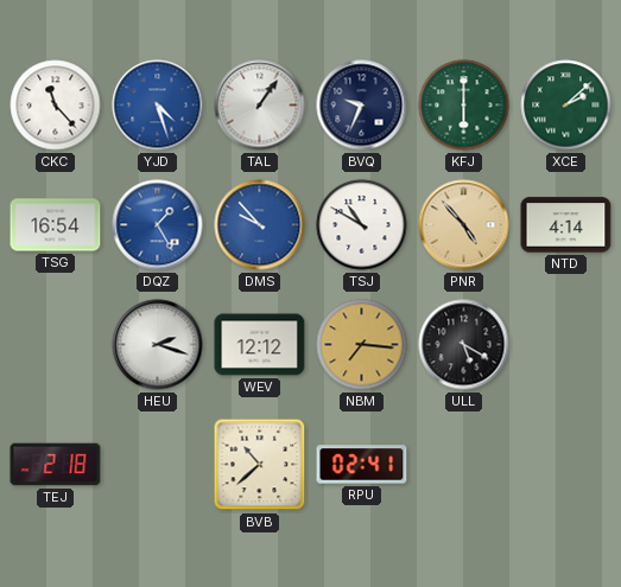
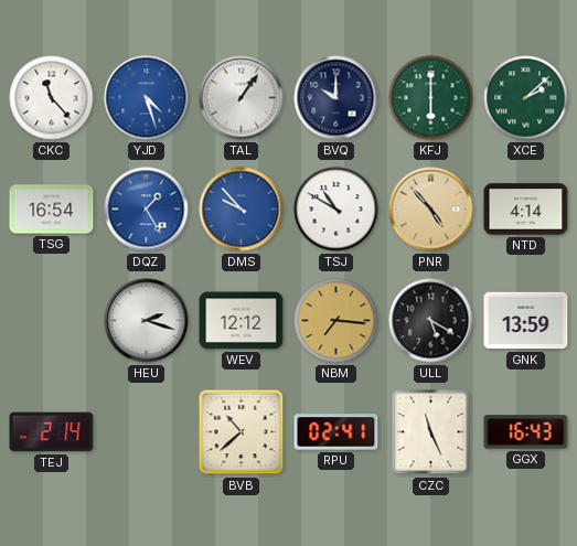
BVQ: 9:34 -> 10:00
GNK: none -> 13:59
TEJ: 2:18 -> 2:14
CZC: none -> 11:26
GGX: none -> 16:43
